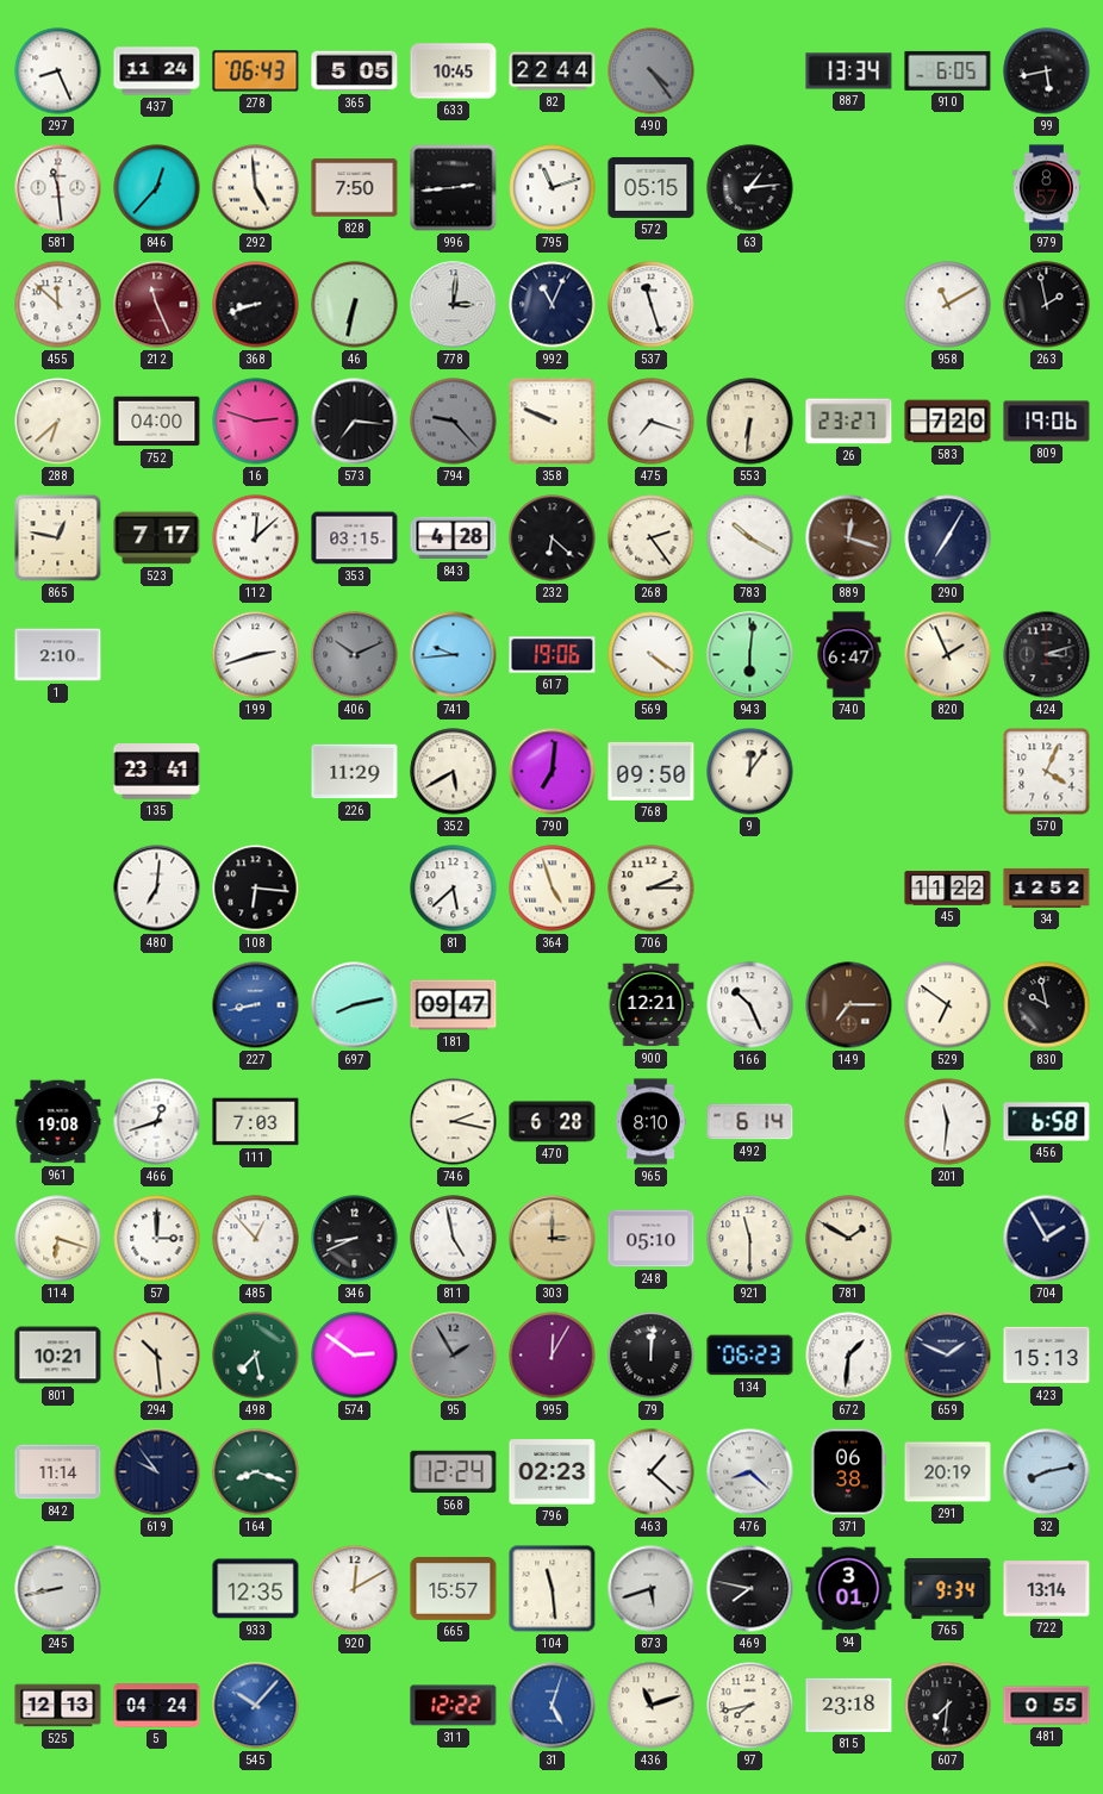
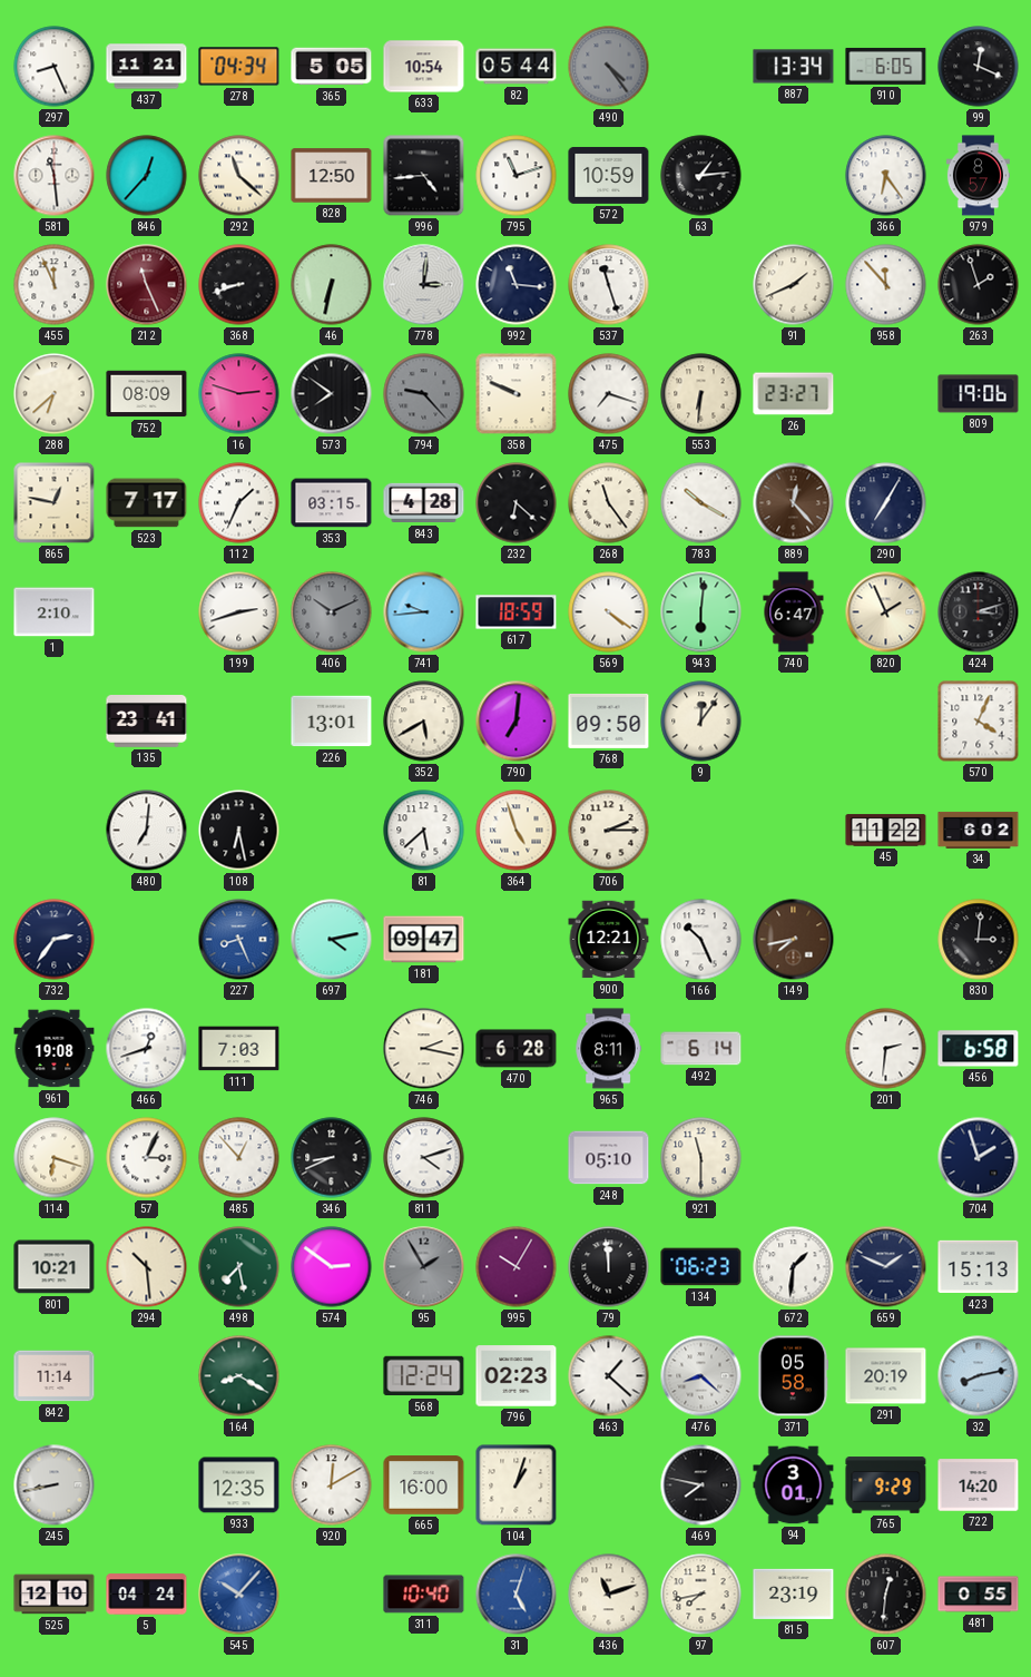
437: 11:24 -> 11:21
278: 06:43 -> 04:34
633: 10:45 -> 10:54
82: 22:44 -> 05:44
99: 5:43 -> 12:19
292: 4:59 -> 11:22
828: 7:50 -> 12:50
996: 2:44 -> 4:44
572: 05:15 -> 10:59
366: none -> 6:24
455: 11:52 -> 11:56
992: 11:04 -> 11:16
91: none -> 1:41
958: 11:10 -> 11:53
263: 1:58 -> 1:57
752: 04:00 -> 08:09
573: 7:16 -> 7:51
583: 7:20 -> none
112: 12:08 -> 1:34
268: 2:24 -> 11:24
889: 12:18 -> 12:23
617: 19:06 -> 18:59
226: 11:29 -> 13:01
108: 6:16 -> 6:28
34: 12:52 -> 6:02
732: none -> 2:36
227: 8:43 -> 8:26
697: 8:13 -> 4:13
149: 7:15 -> 7:43
529: 6:51 -> none
830: 9:58 -> 3:01
965: 8:10 -> 8:11
201: 11:31 -> 2:31
57: 3:00 -> 3:04
811: 4:58 -> 4:12
303: 3:00 -> none
781: 1:50 -> none
704: 1:55 -> 1:57
995: 12:05 -> 10:05
79: 12:01 -> 11:59
619: 9:54 -> none
164: 8:18 -> 8:20
371: 06:38 -> 05:58
665: 15:57 -> 16:00
104: 11:29 -> 1:03
873: 5:42 -> none
765: 9:34 -> 9:29
722: 13:14 -> 14:20
525: 12:13 -> 12:10
311: 12:22 -> 10:40
815: 23:18 -> 23:19
607: 7:31 -> 12:31
